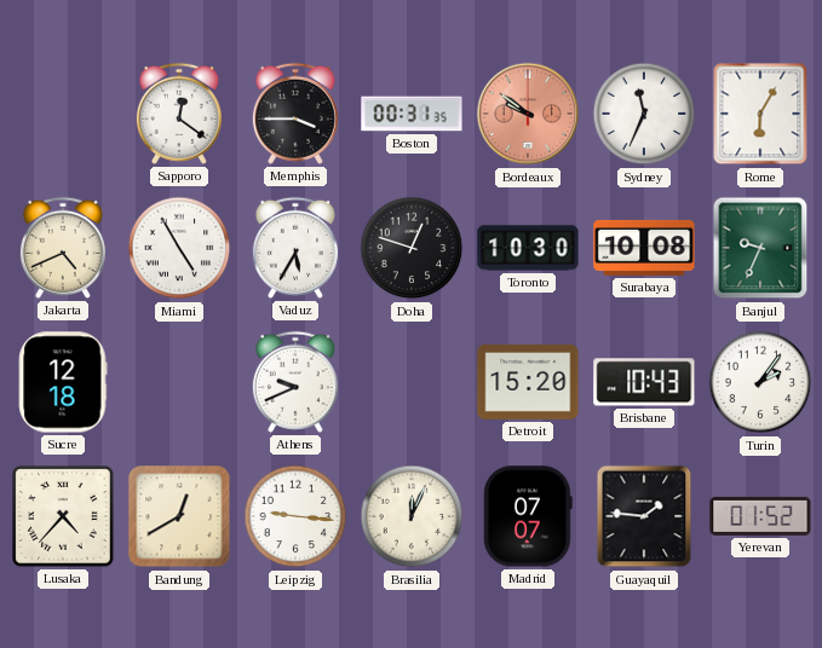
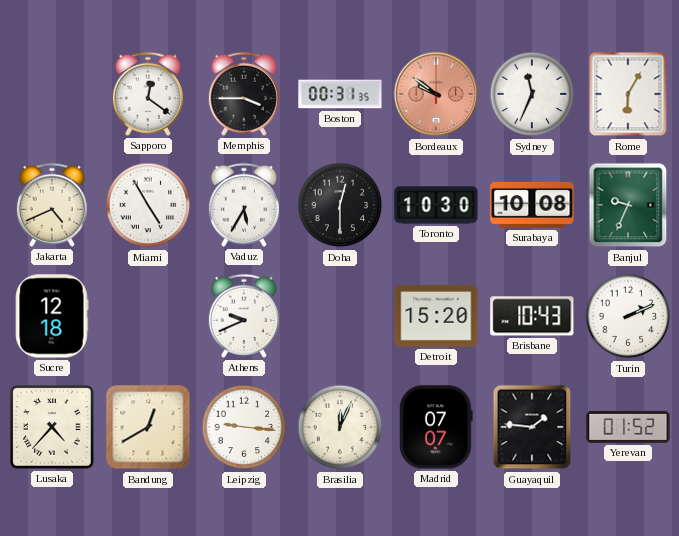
Doha: 12:48 -> 12:30
Turin: 2:06 -> 2:11
